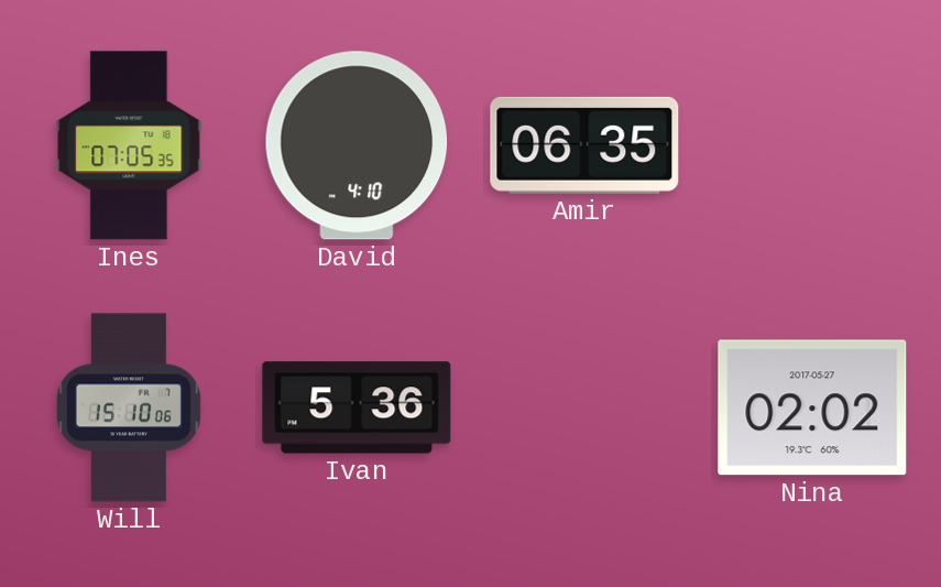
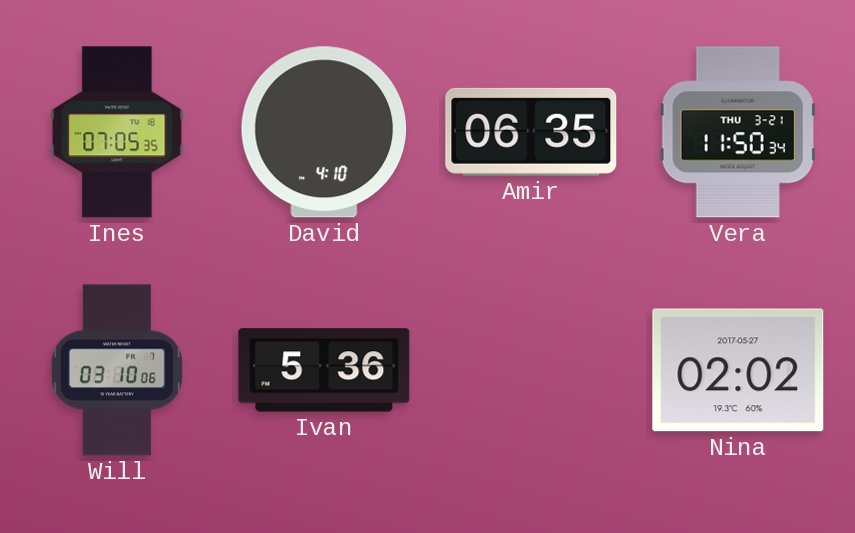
Vera: none -> 11:50
Will: 15:10 -> 03:10
